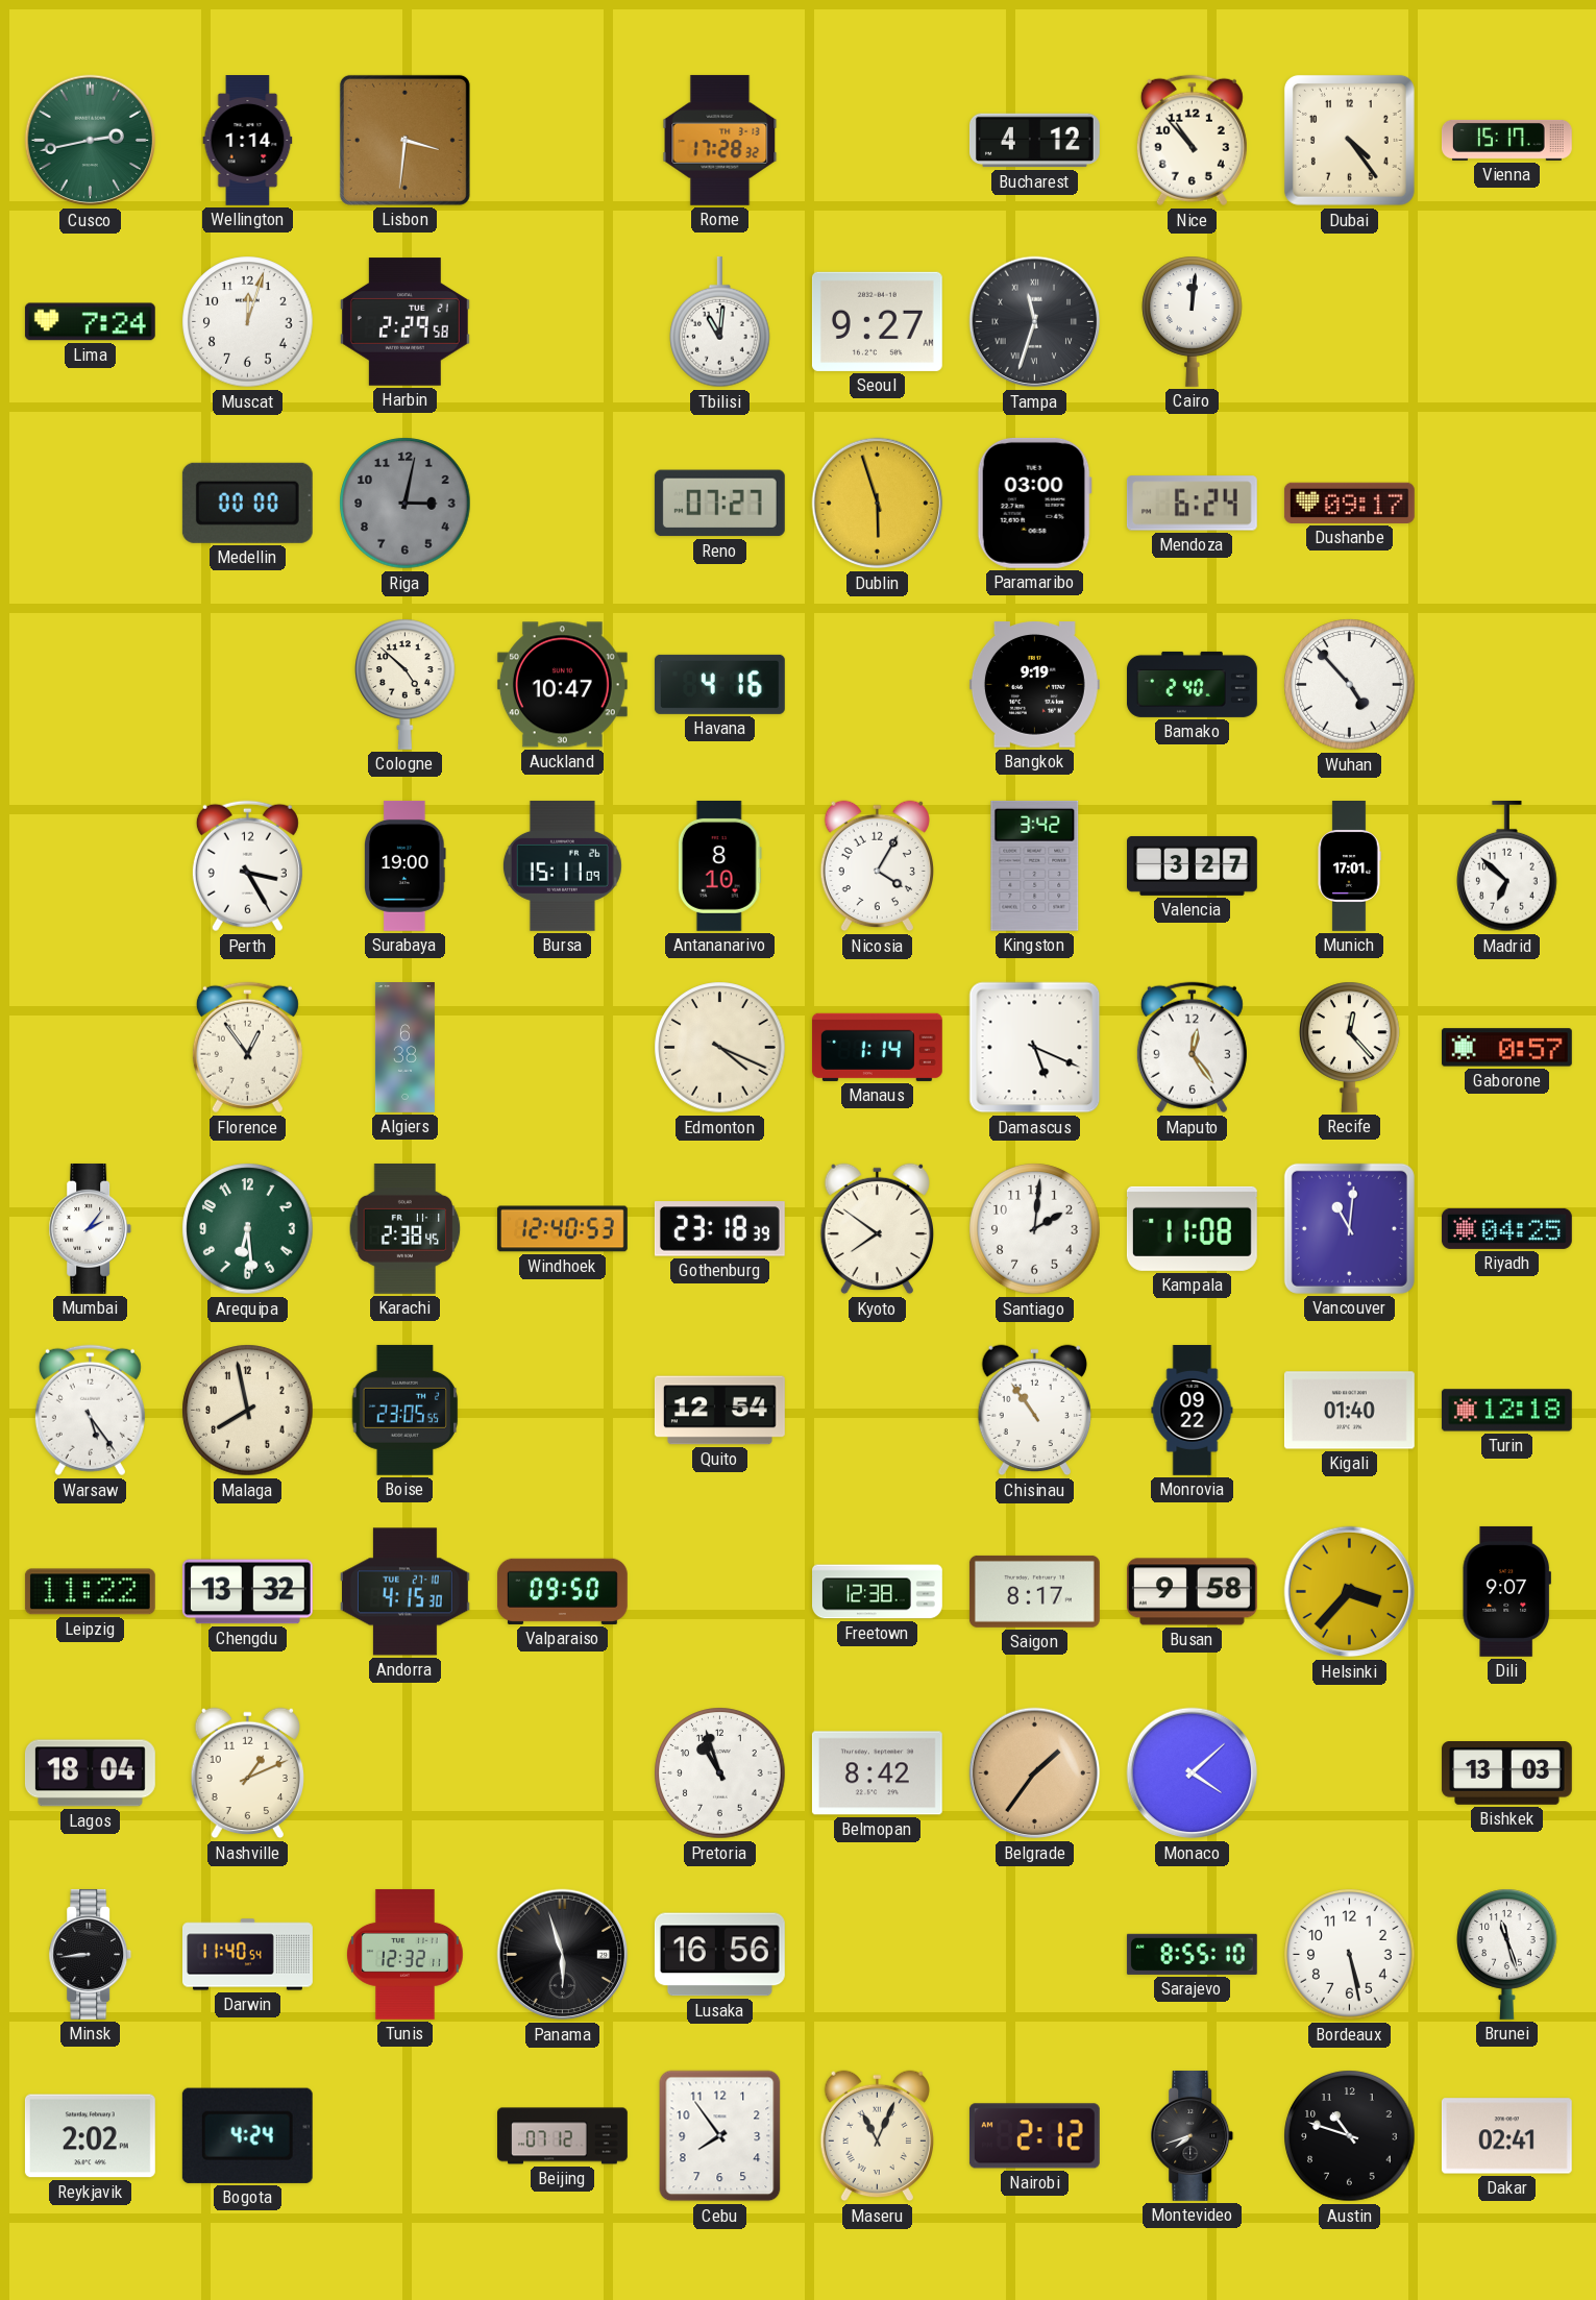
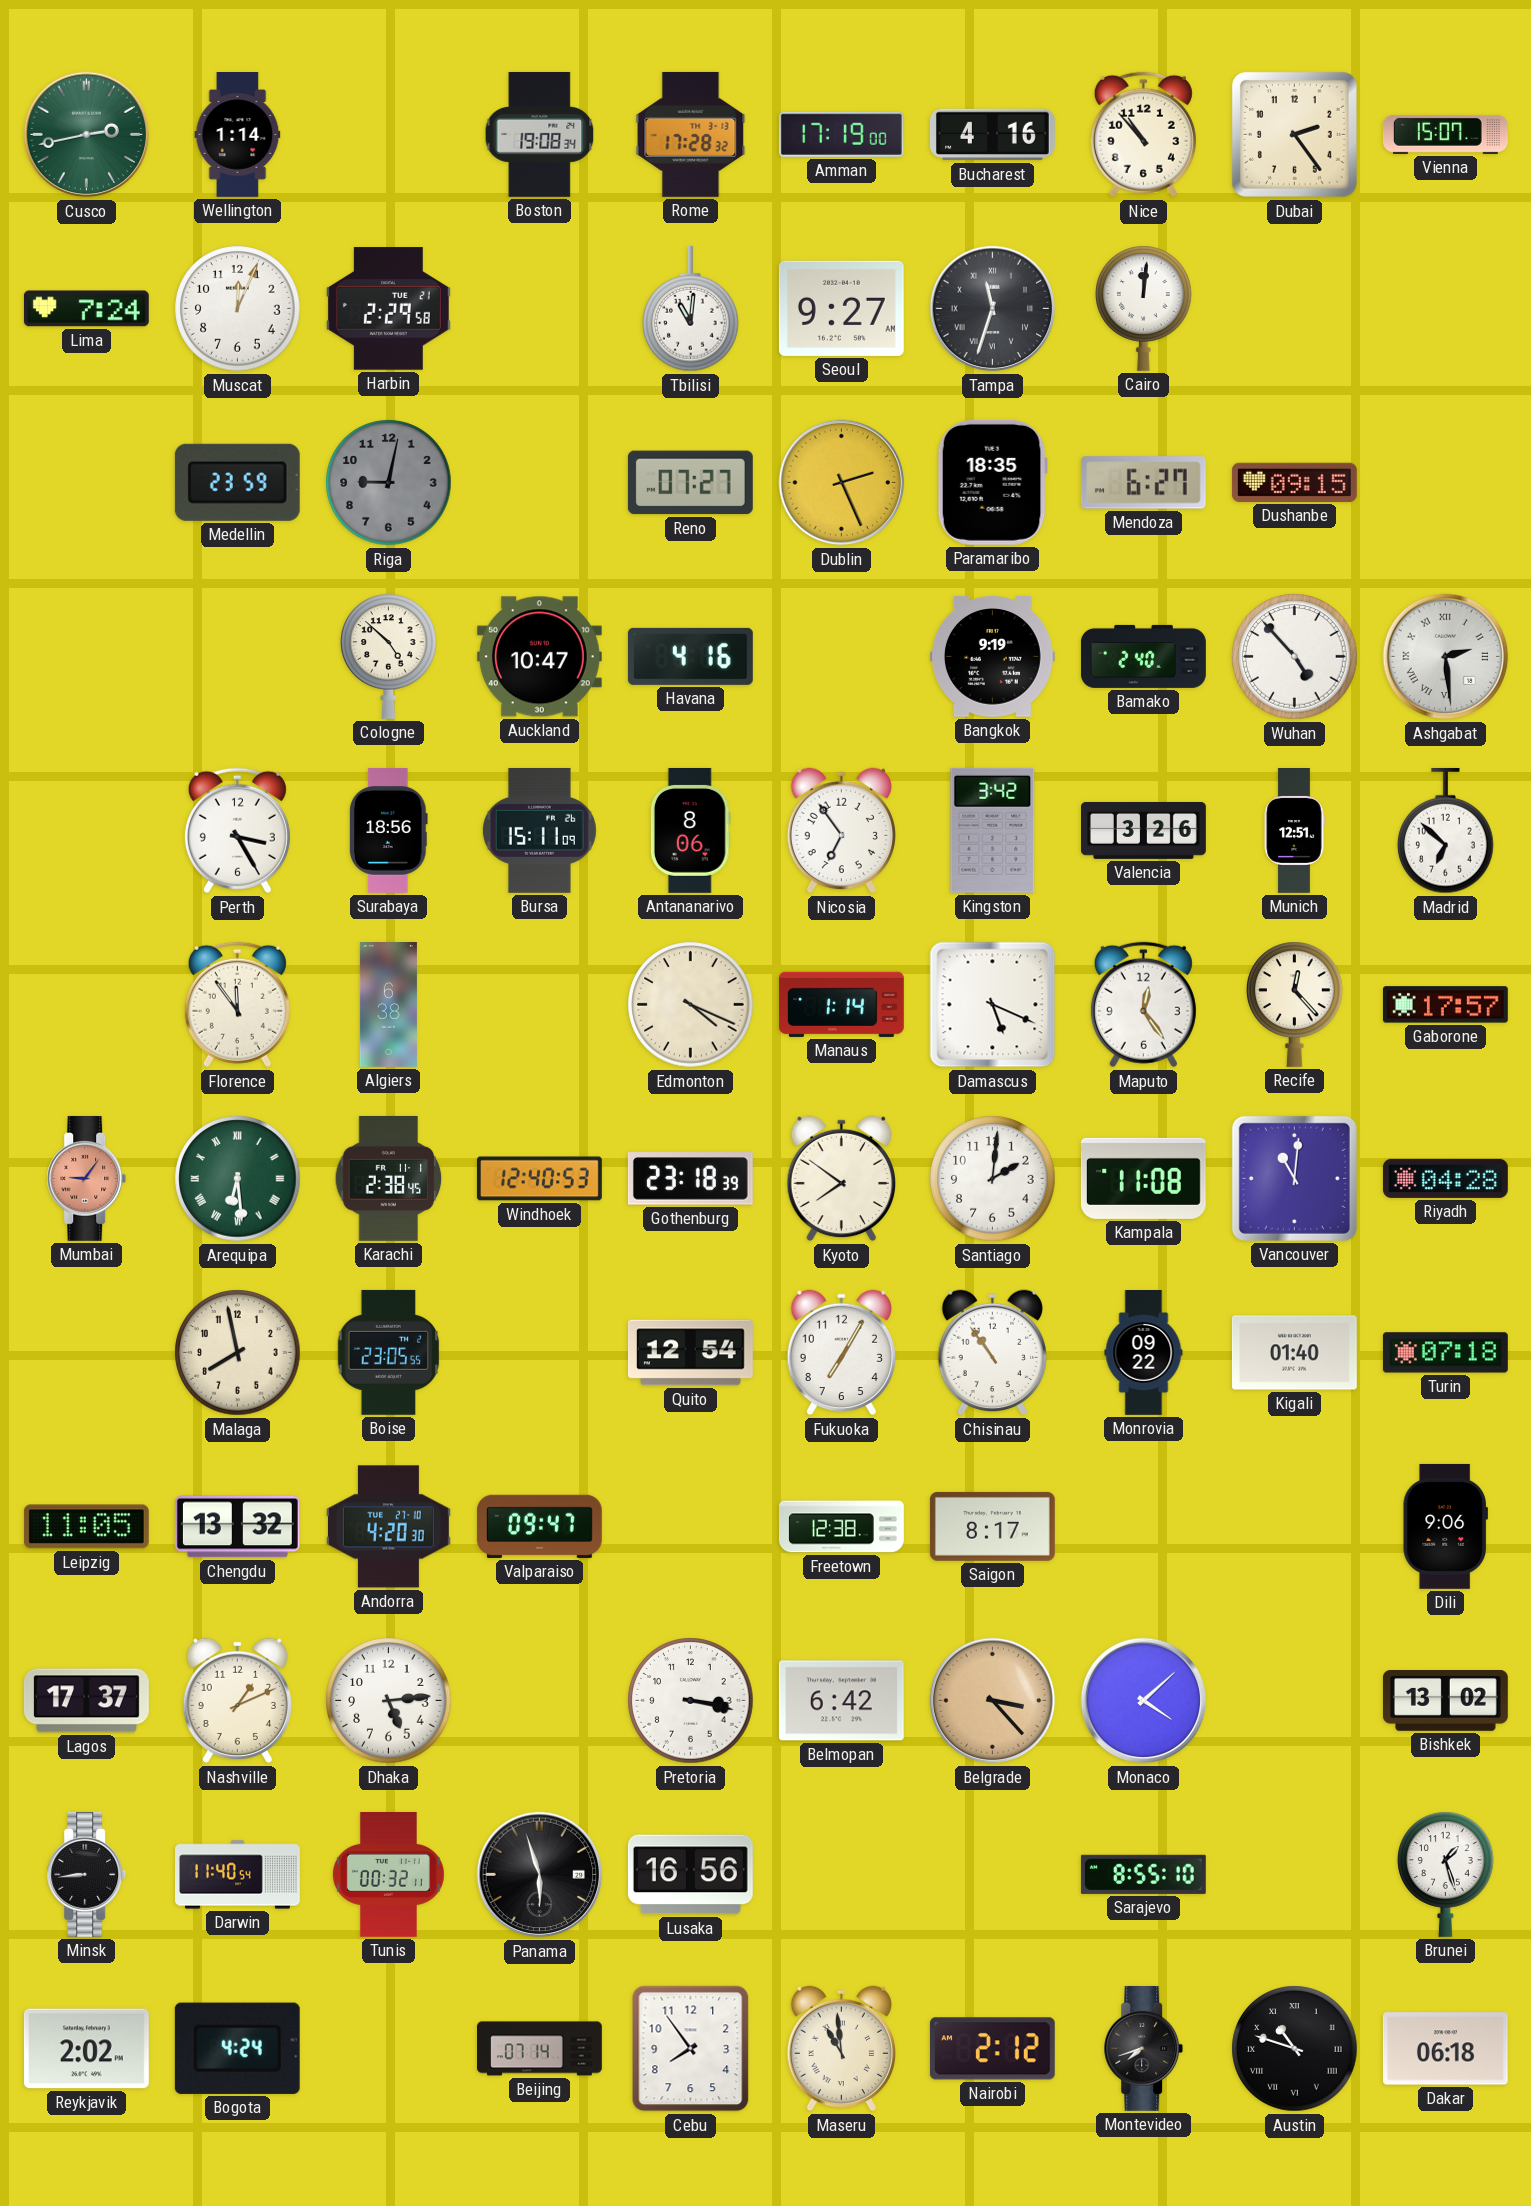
Lisbon: 3:31 -> none
Boston: none -> 19:08
Amman: none -> 17:19
Bucharest: 4:12 -> 4:16
Dubai: 4:24 -> 2:24
Vienna: 15:17 -> 15:07
Muscat: 12:03 -> 12:04
Medellin: 00:00 -> 23:59
Riga: 3:02 -> 9:02
Dublin: 5:57 -> 2:26
Paramaribo: 03:00 -> 18:35
Mendoza: 6:24 -> 6:27
Dushanbe: 09:17 -> 09:15
Ashgabat: none -> 2:29
Surabaya: 19:00 -> 18:56
Antananarivo: 8:10 -> 8:06
Nicosia: 4:05 -> 6:54
Valencia: 3:27 -> 3:26
Munich: 17:01 -> 12:51
Florence: 12:54 -> 11:54
Gaborone: 0:57 -> 17:57
Mumbai: 2:06 -> 9:06
Mumbai dial: white -> salmon
Arequipa numerals: Arabic -> Roman
Riyadh: 04:25 -> 04:28
Warsaw: 5:24 -> none
Fukuoka: none -> 7:05
Turin: 12:18 -> 07:18
Leipzig: 11:22 -> 11:05
Andorra: 4:15 -> 4:20
Valparaiso: 09:50 -> 09:47
Busan: 9:58 -> none
Helsinki: 3:37 -> none
Dili: 9:07 -> 9:06
Lagos: 18:04 -> 17:37
Dhaka: none -> 5:14
Pretoria: 10:57 -> 3:17
Belmopan: 8:42 -> 6:42
Belgrade: 1:36 -> 3:23
Bishkek: 13:03 -> 13:02
Tunis: 12:32 -> 00:32
Bordeaux: 5:28 -> none
Brunei: 11:27 -> 1:27
Beijing: 07:12 -> 07:14
Maseru: 11:04 -> 10:59
Austin numerals: Arabic -> Roman
Dakar: 02:41 -> 06:18
